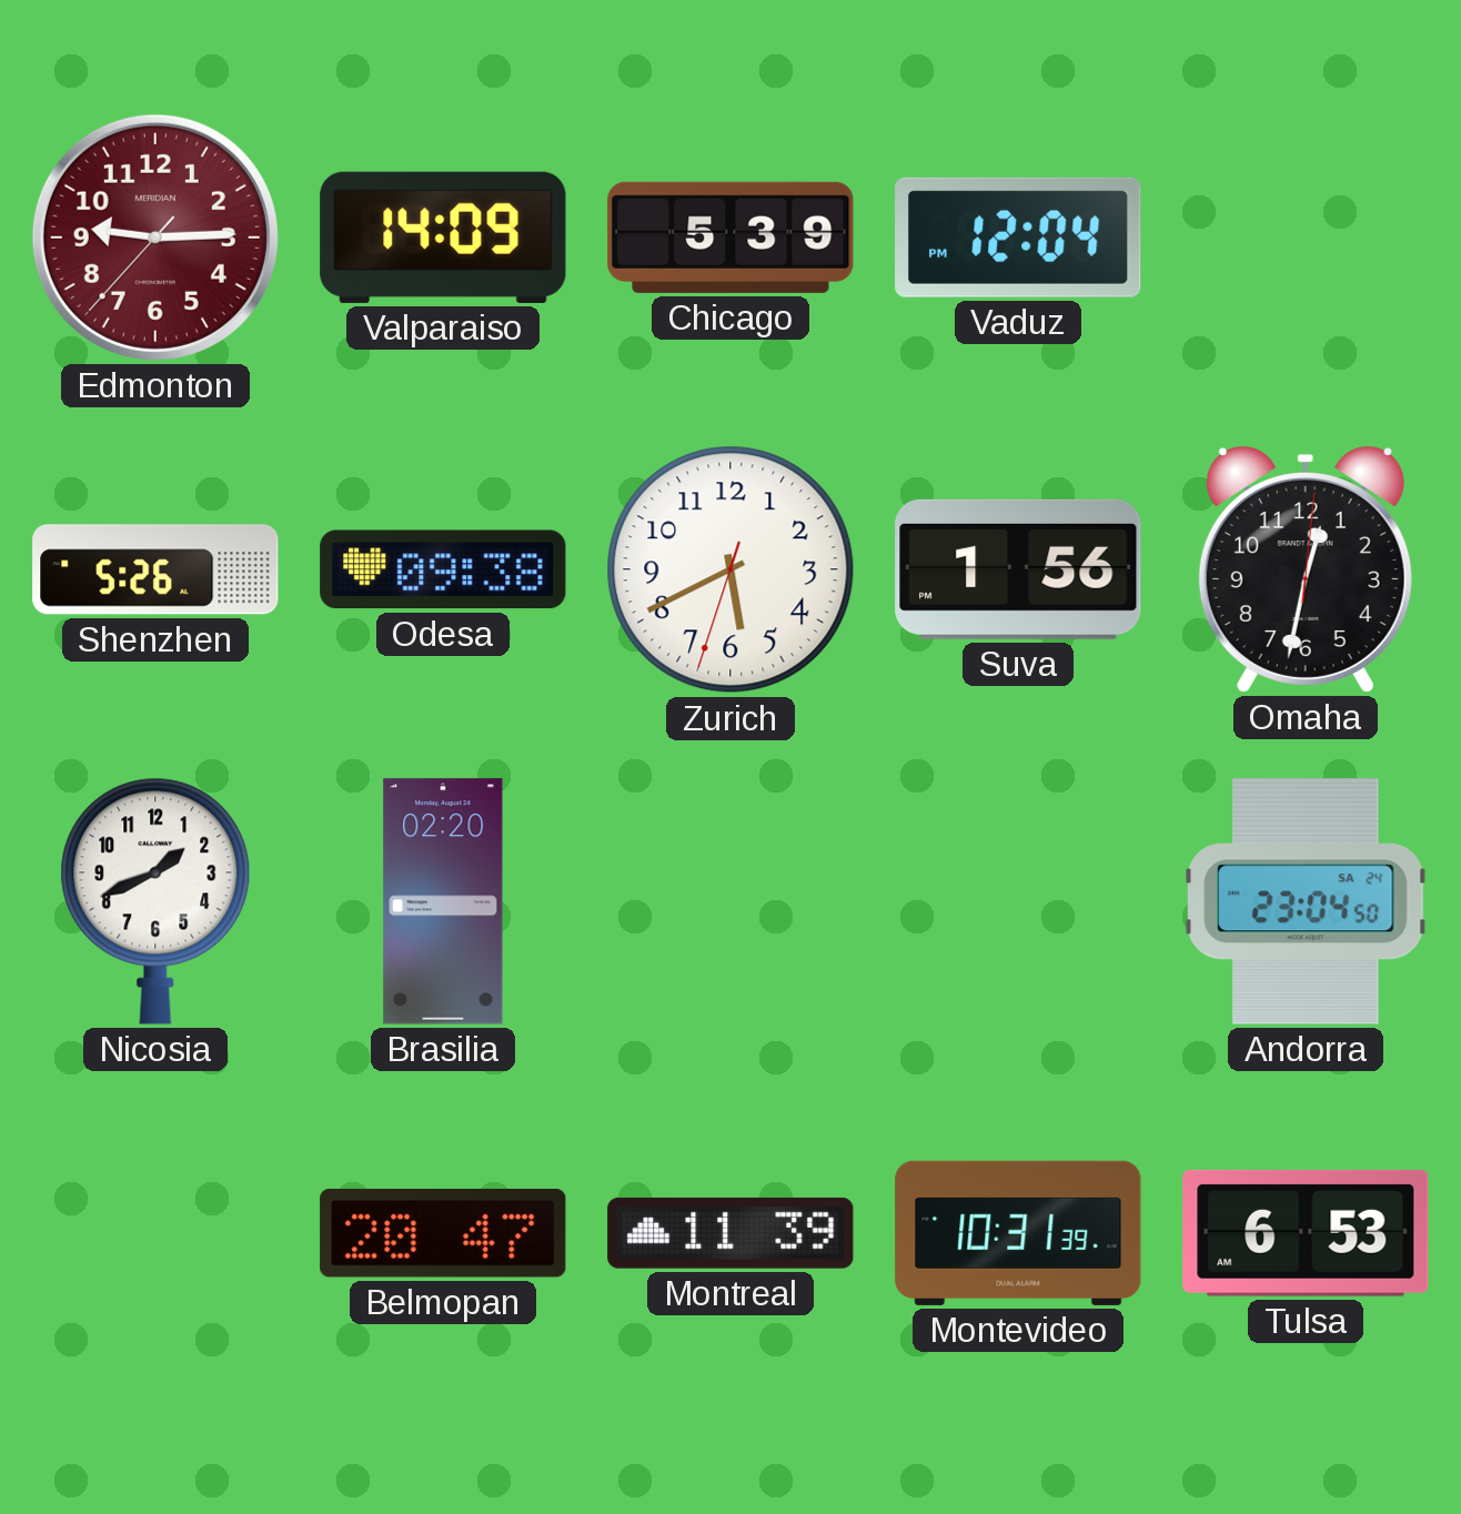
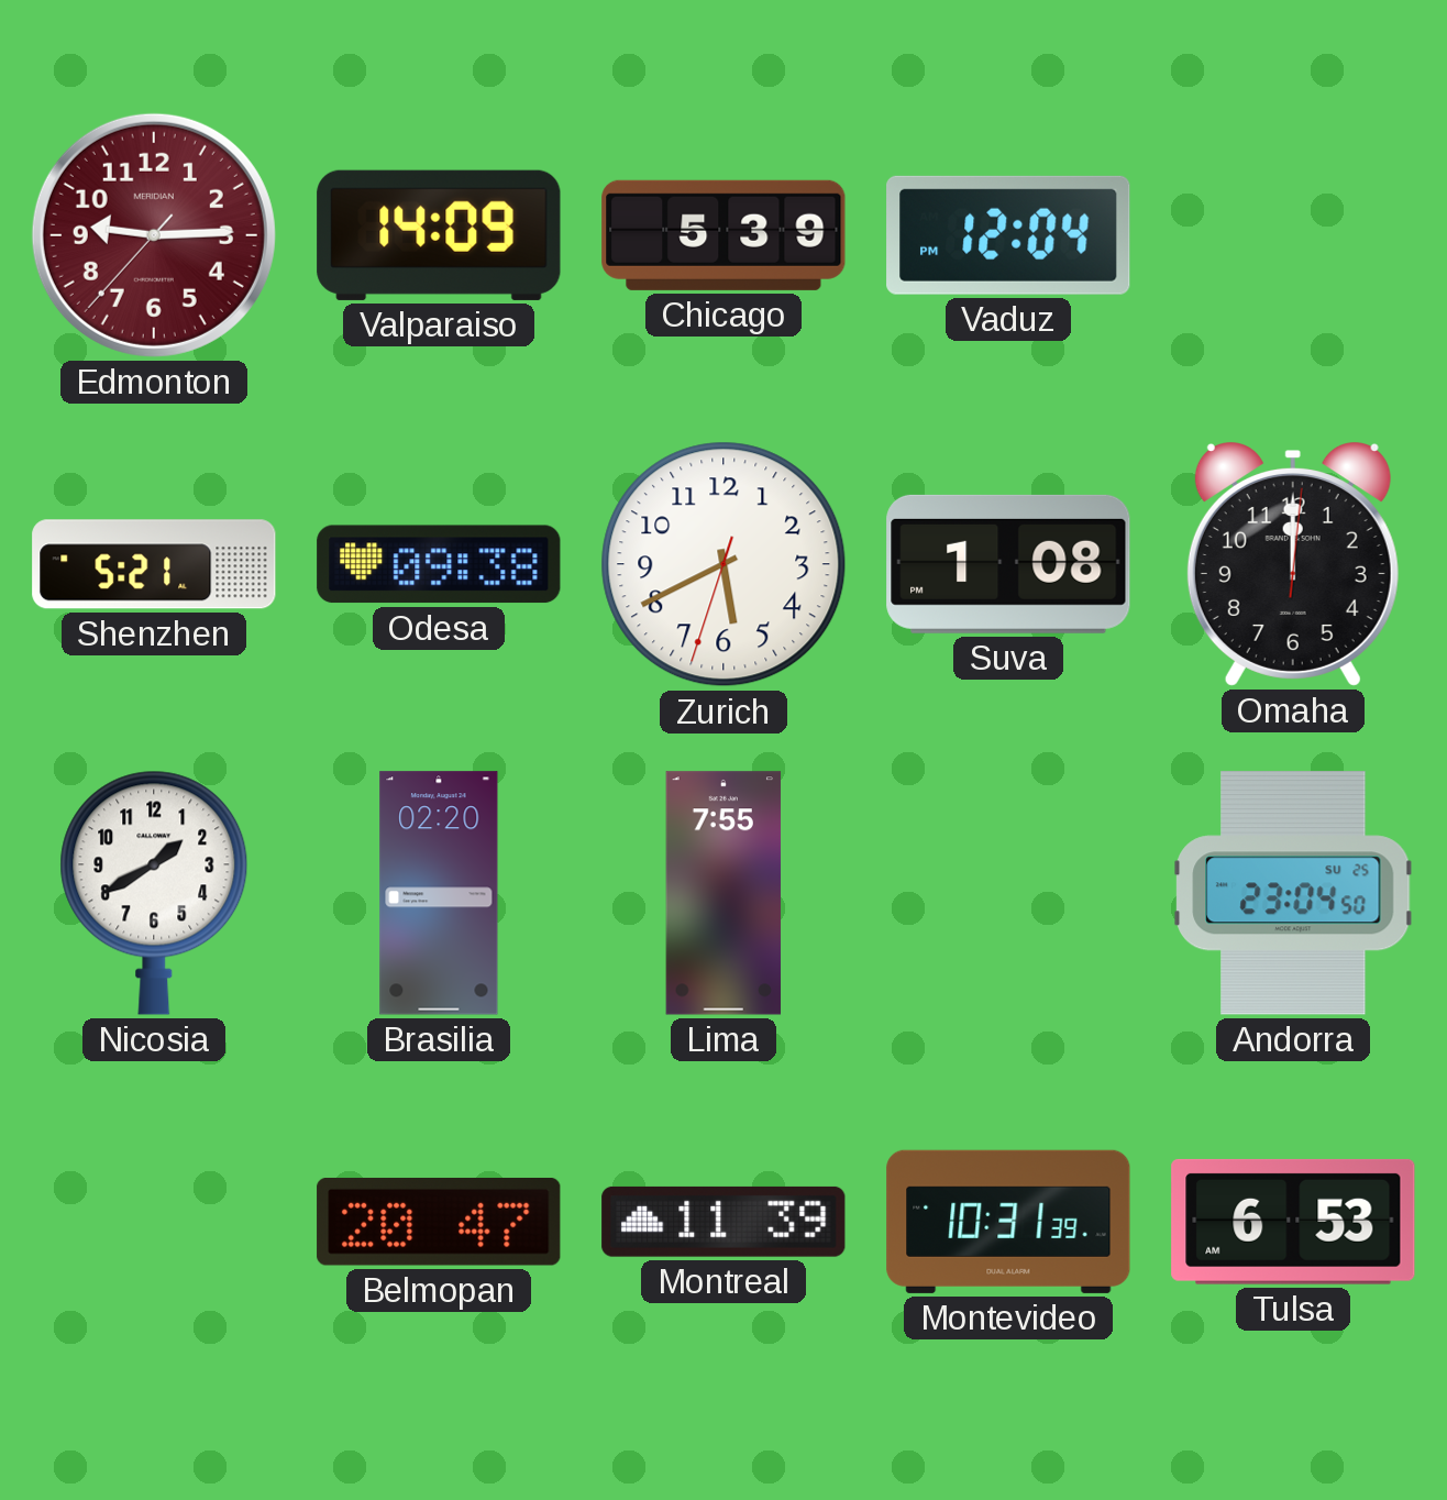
Shenzhen: 5:26 -> 5:21
Suva: 1:56 -> 1:08
Omaha: 12:32 -> 12:00
Nicosia: 1:41 -> 1:40
Lima: none -> 7:55
Andorra date: SA 24 -> SU 25
